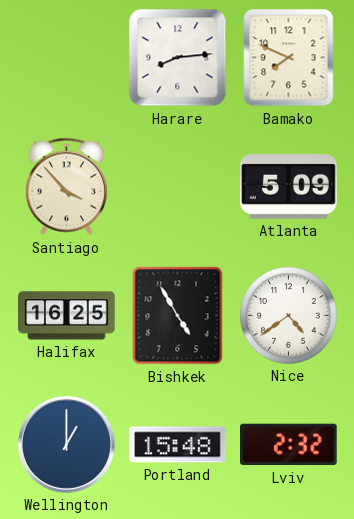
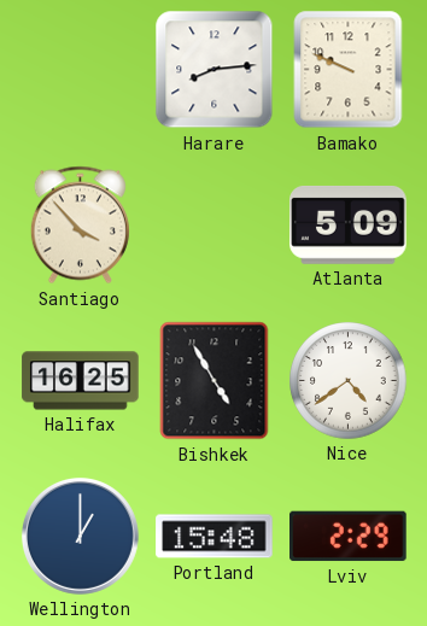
Bamako: 7:49 -> 9:49
Lviv: 2:32 -> 2:29
